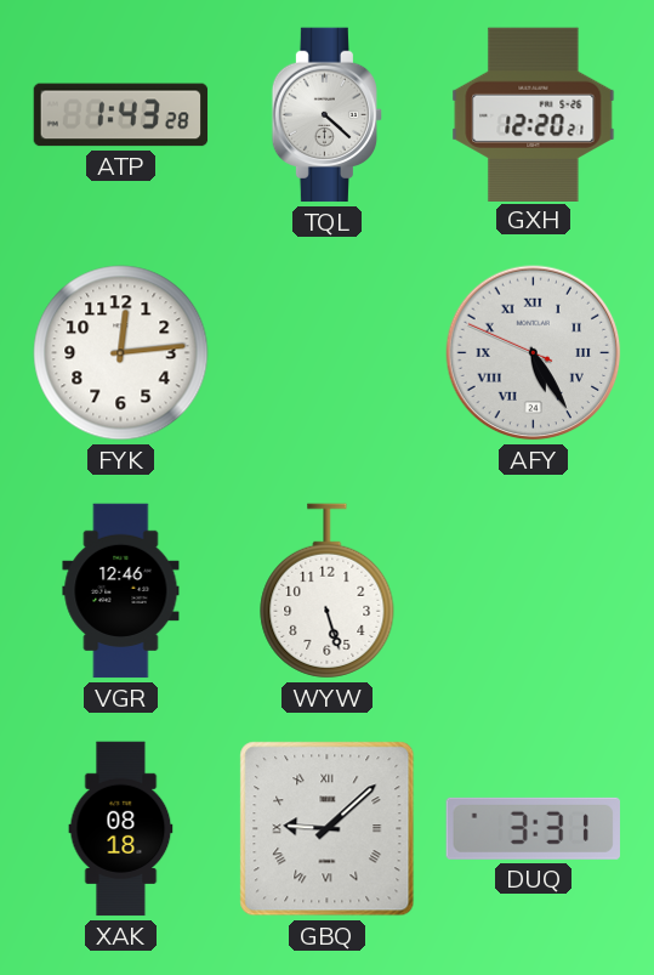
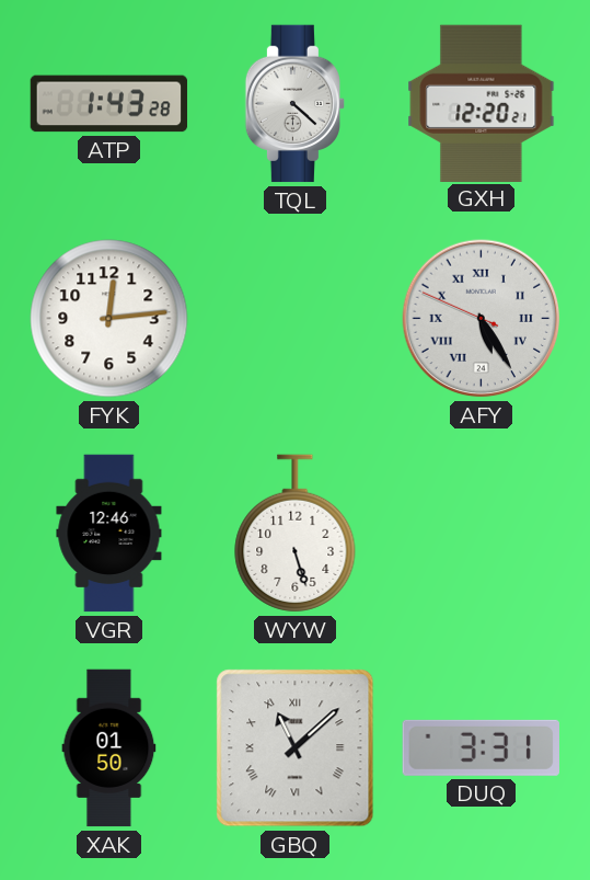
XAK: 08:18 -> 01:50
GBQ: 9:08 -> 11:08
